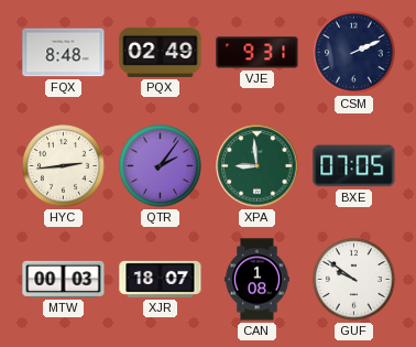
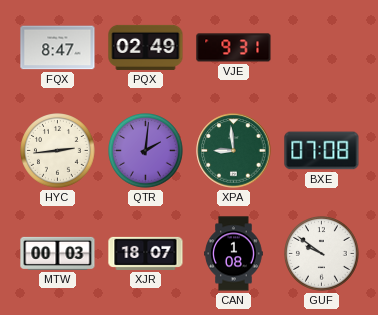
FQX: 8:48 -> 8:47
CSM: 2:11 -> none
QTR: 2:06 -> 2:01
BXE: 07:05 -> 07:08
